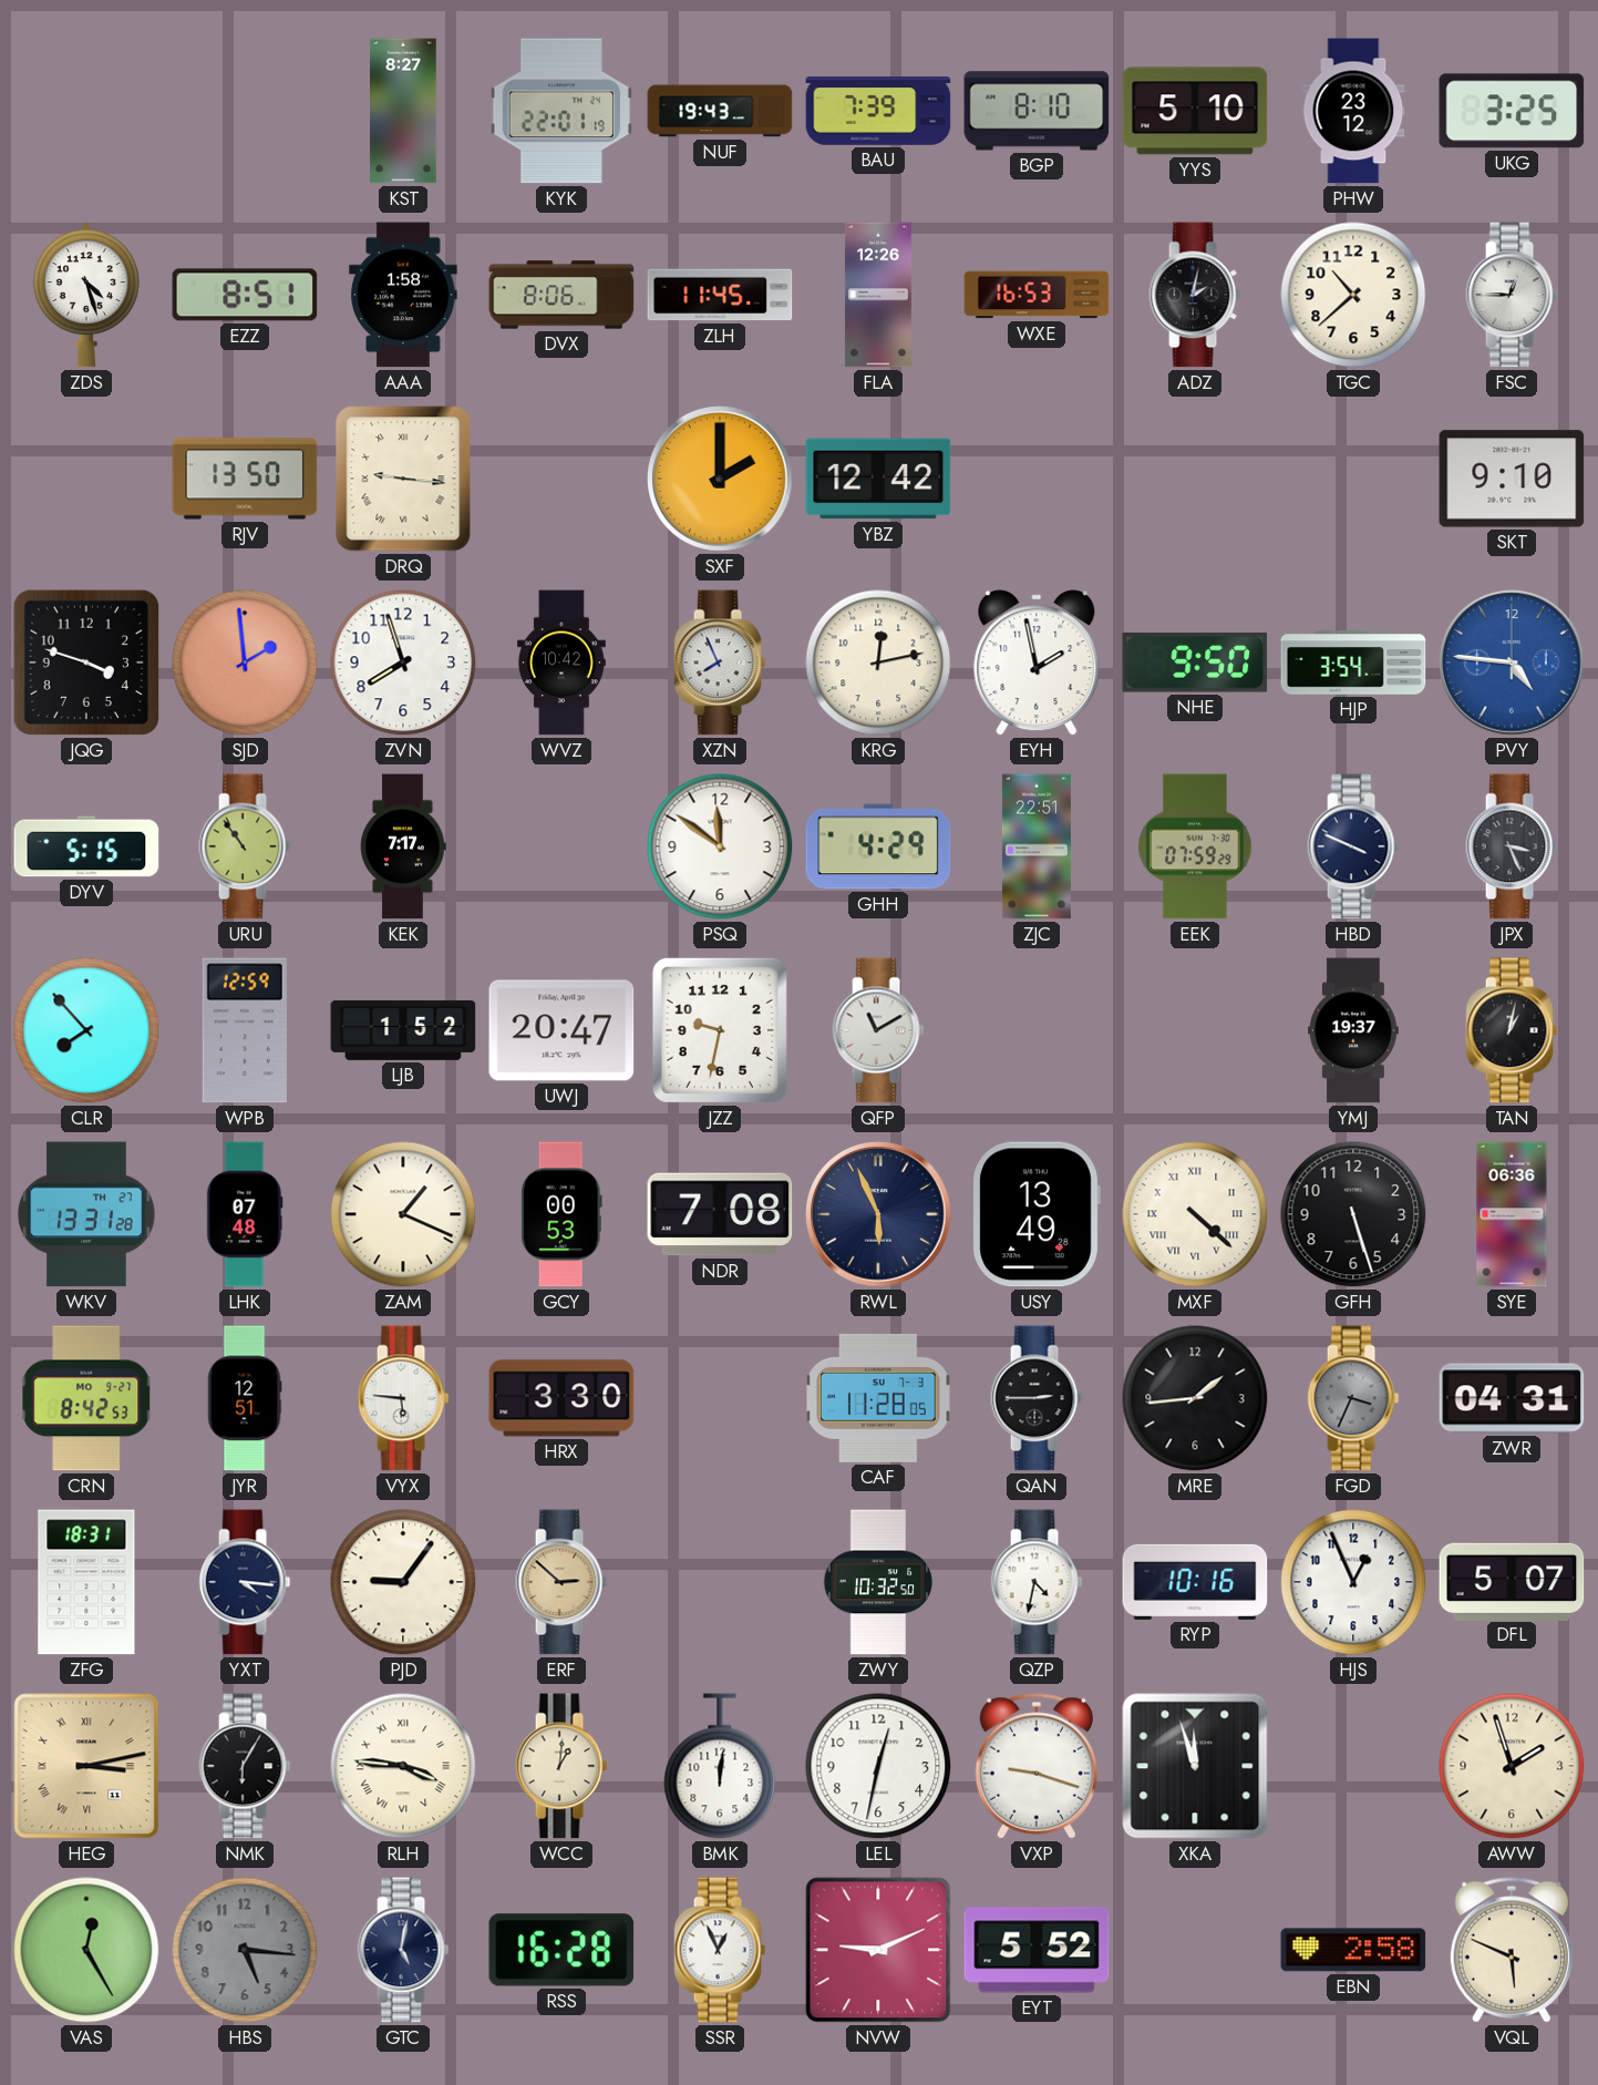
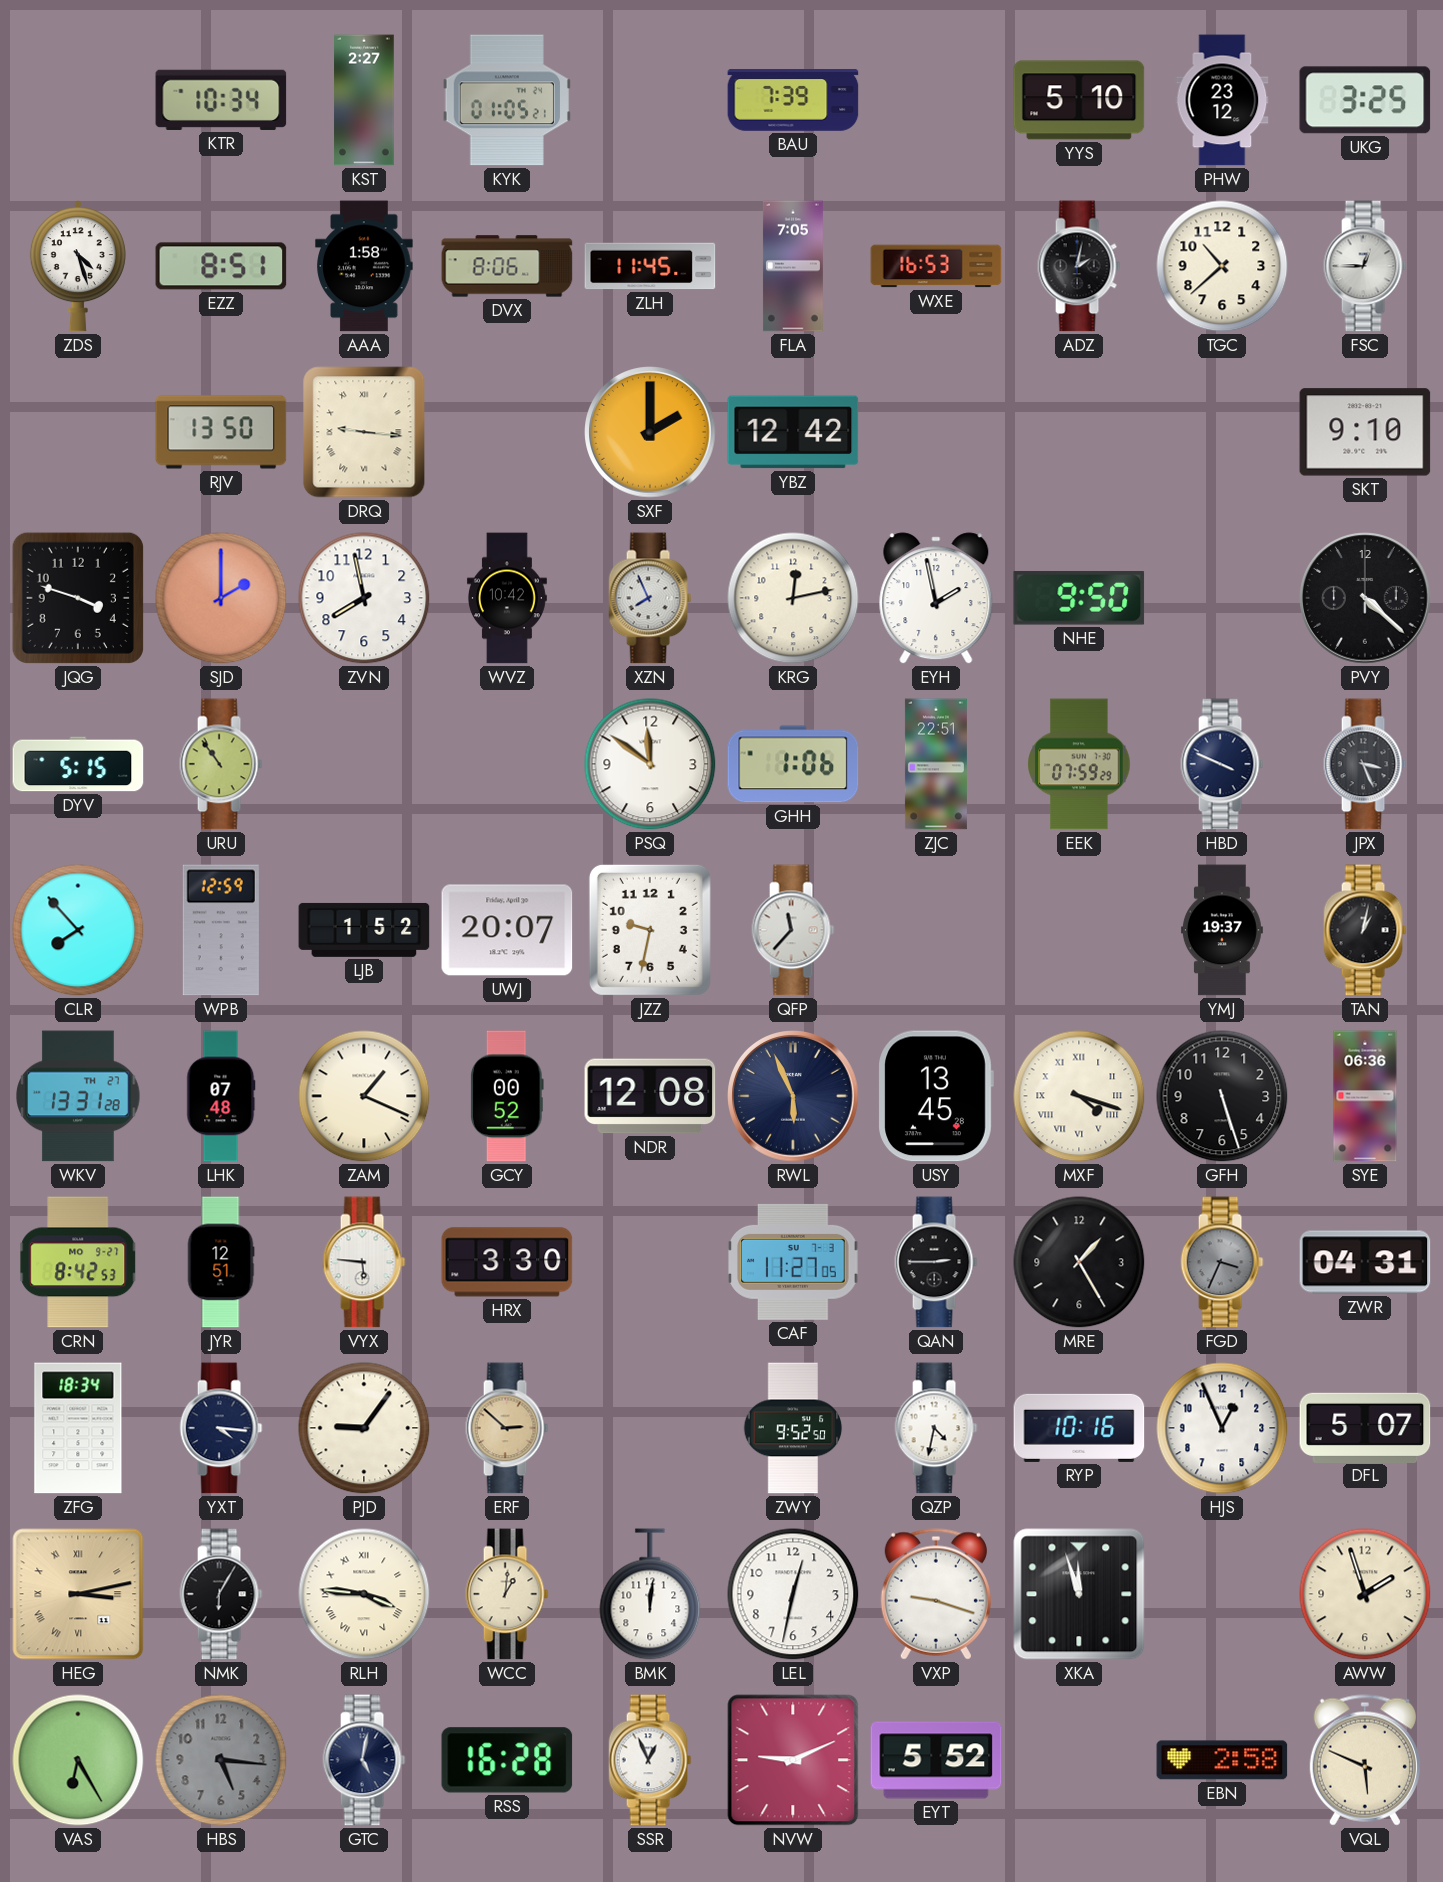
KTR: none -> 10:34
KST: 8:27 -> 2:27
KYK: 22:01 -> 01:05
NUF: 19:43 -> none
BGP: 8:10 -> none
FLA: 12:26 -> 7:05
SJD: 1:59 -> 2:00
ZVN: 7:57 -> 7:58
HJP: 3:54 -> none
PVY: 4:46 -> 4:22
PVY dial: blue -> black
KEK: 7:17 -> none
GHH: 4:29 -> 1:06
UWJ: 20:47 -> 20:07
QFP: 11:10 -> 11:37
GCY: 00:53 -> 00:52
NDR: 7:08 -> 12:08
USY: 13:49 -> 13:45
MXF: 4:22 -> 4:18
CAF: 11:28 -> 11:27
MRE: 1:44 -> 1:25
ZFG: 18:31 -> 18:34
ZWY: 10:32 -> 9:52
VAS: 12:25 -> 6:25
